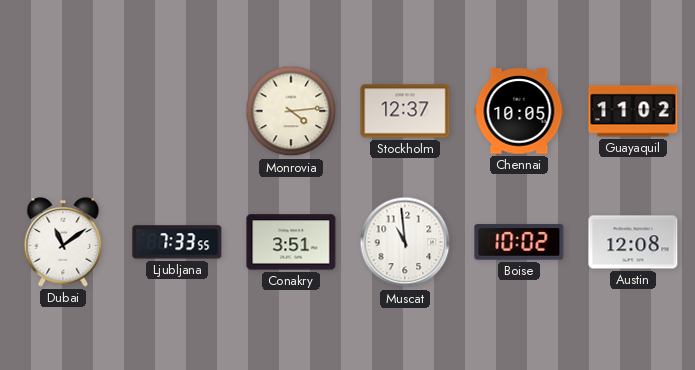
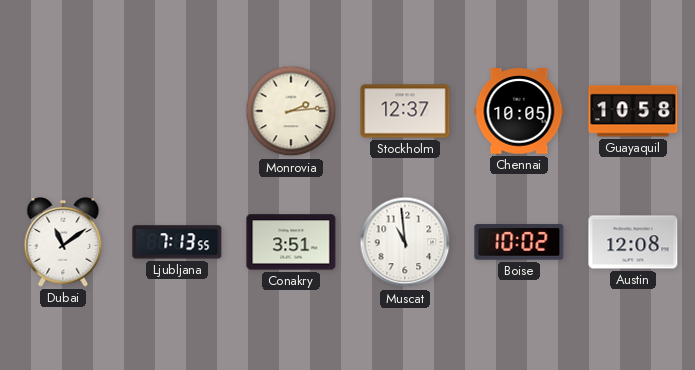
Monrovia: 4:14 -> 2:14
Guayaquil: 11:02 -> 10:58
Ljubljana: 7:33 -> 7:13
